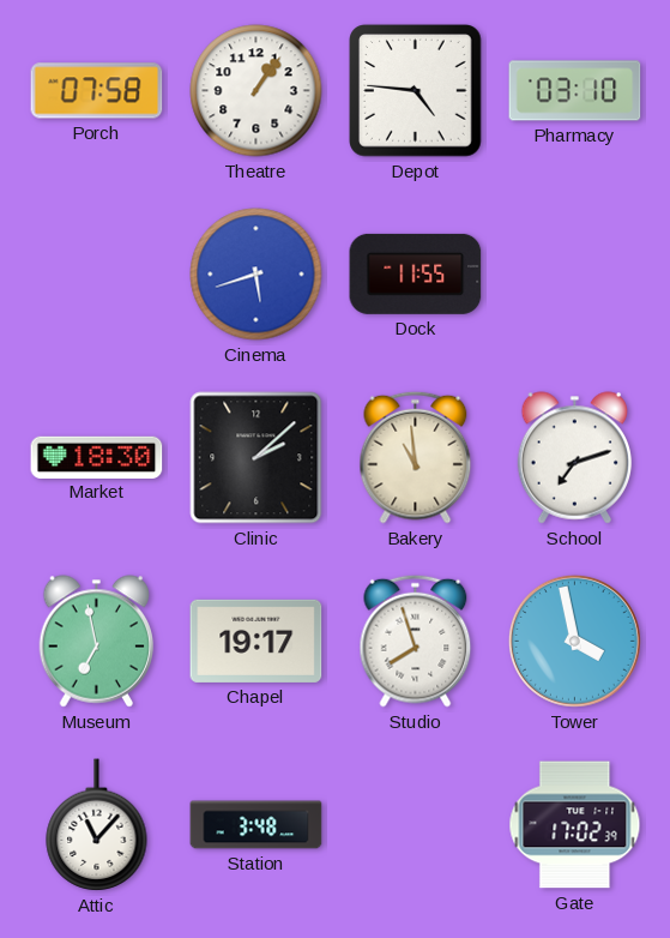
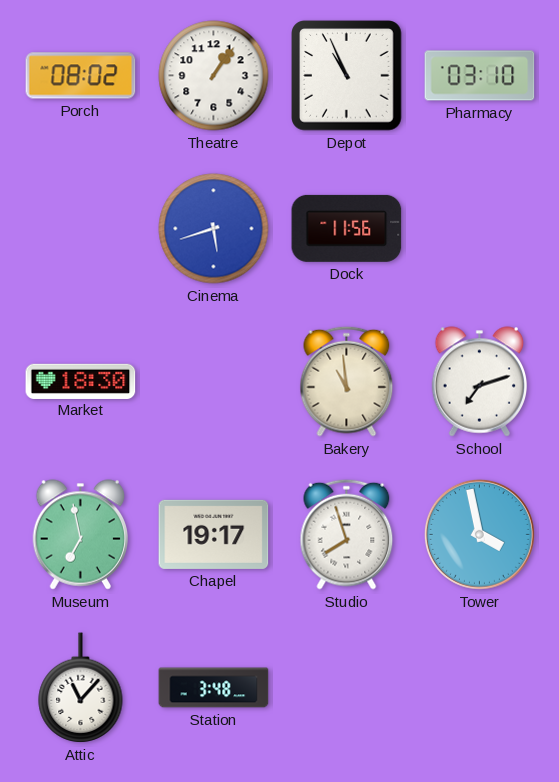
Porch: 07:58 -> 08:02
Depot: 4:46 -> 10:56
Dock: 11:55 -> 11:56
Clinic: 2:08 -> none
Gate: 17:02 -> none
